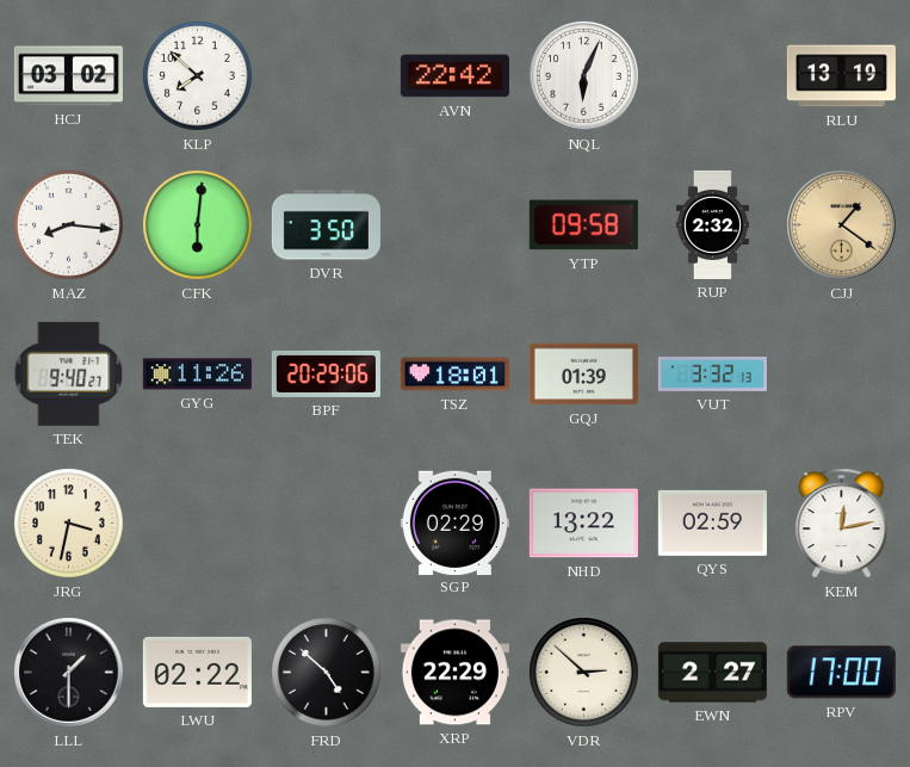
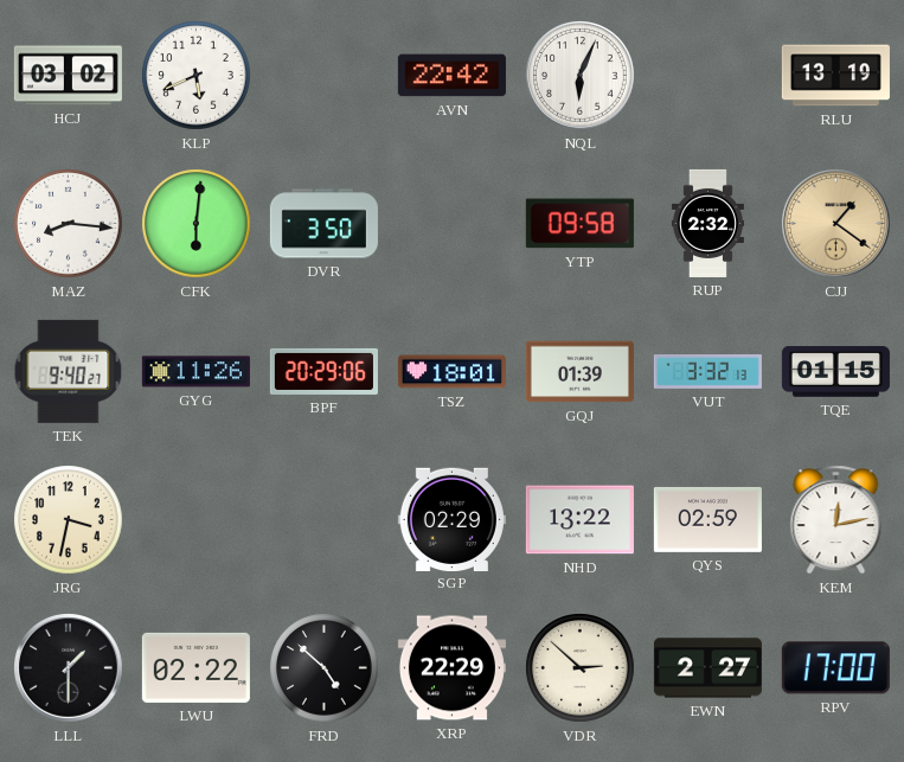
KLP: 7:52 -> 5:41
TQE: none -> 01:15
